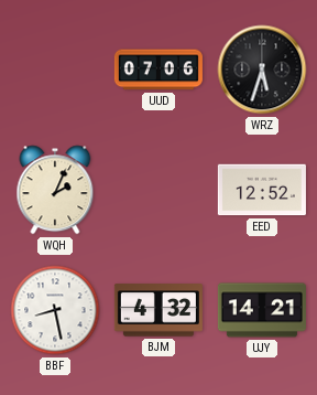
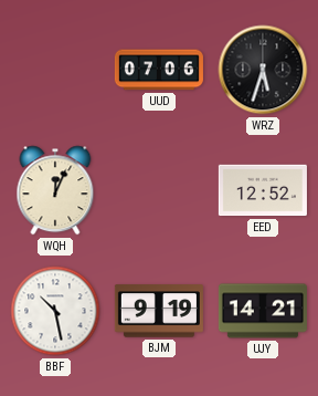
WQH: 2:04 -> 12:04
BBF: 8:28 -> 10:28
BJM: 4:32 -> 9:19
